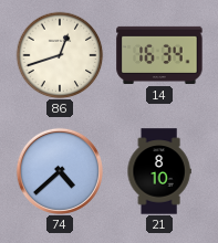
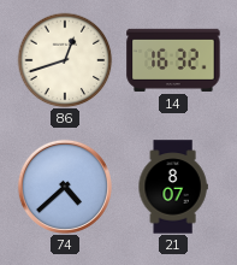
14: 16:34 -> 16:32
21: 8:10 -> 8:07
